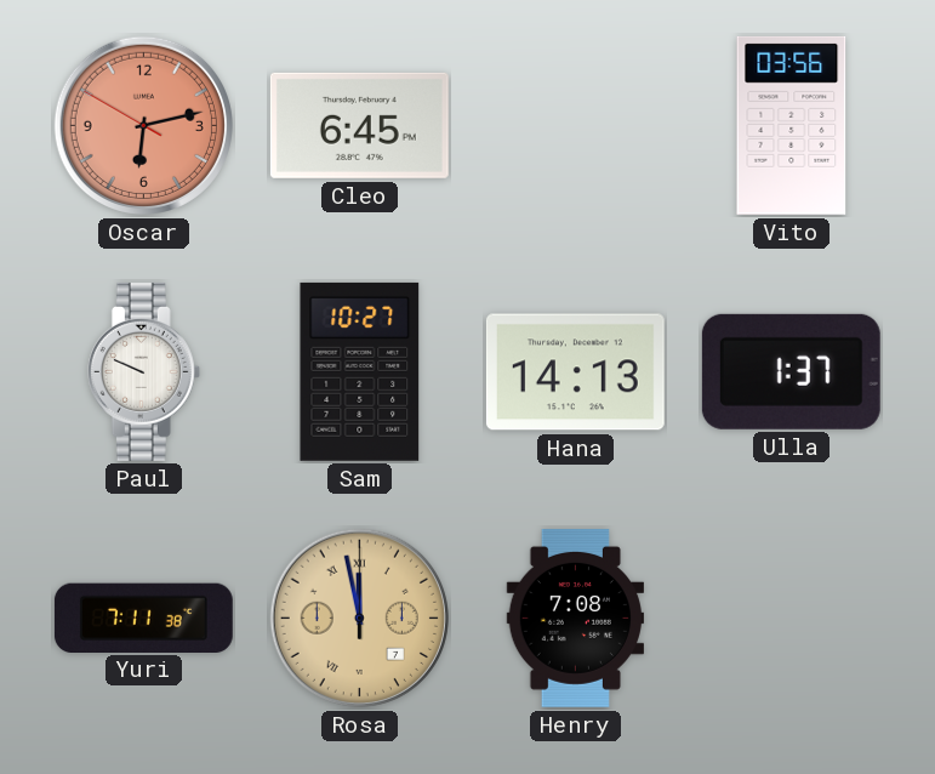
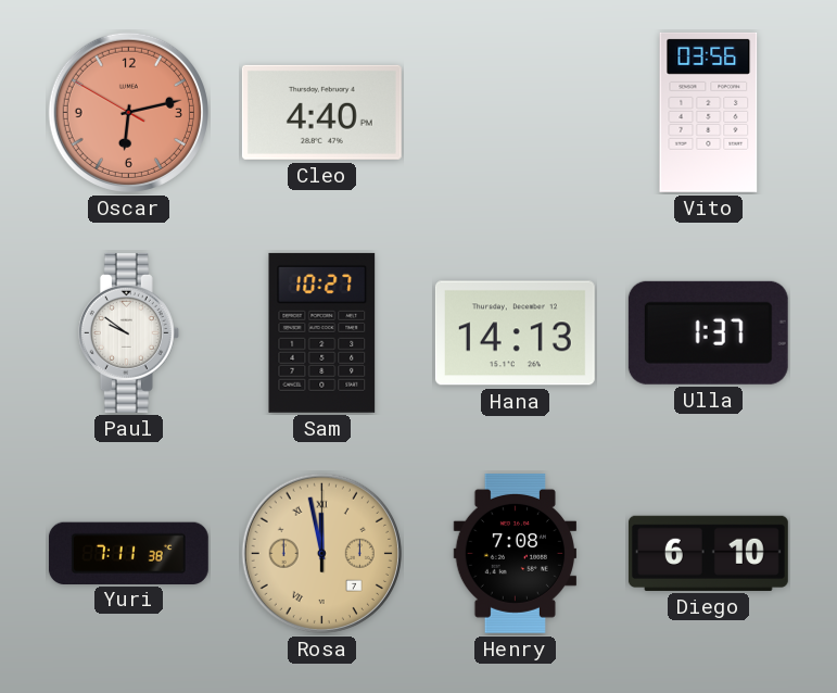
Cleo: 6:45 -> 4:40
Paul: 9:49 -> 9:51
Diego: none -> 6:10
